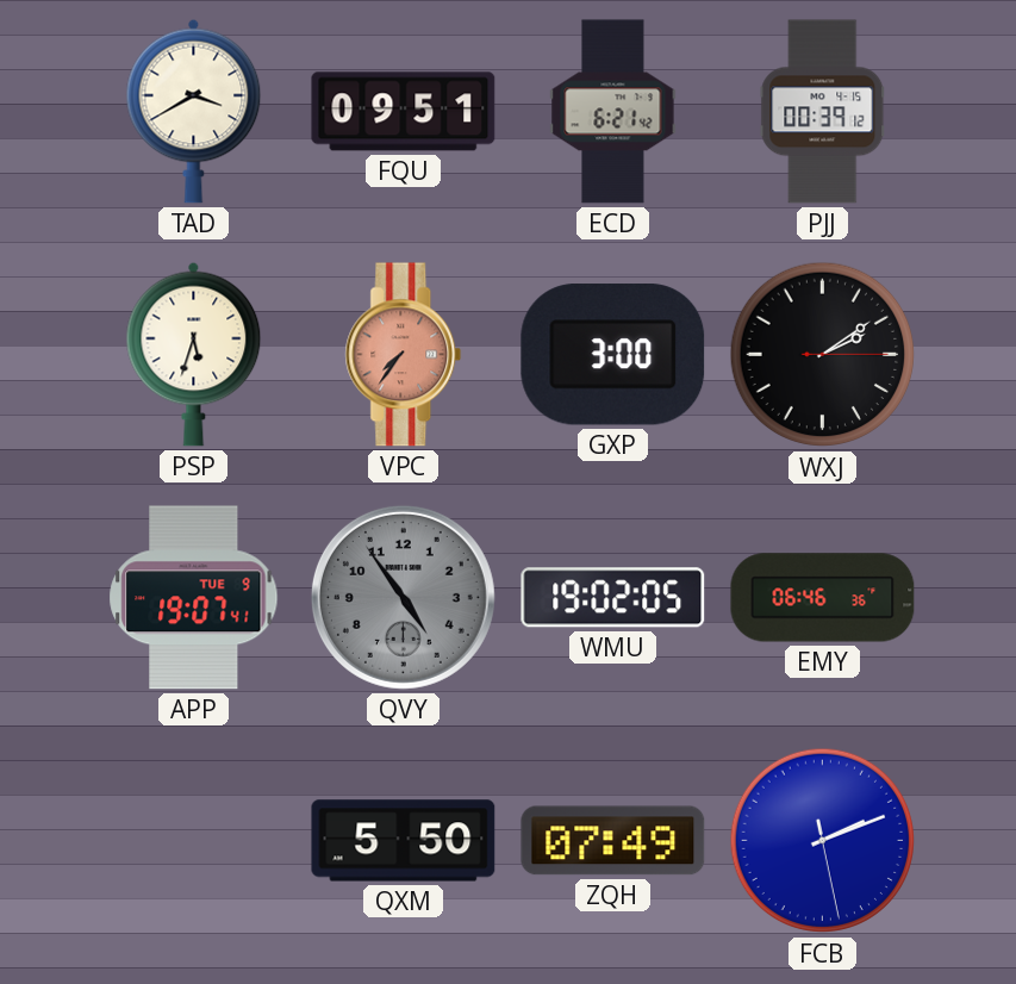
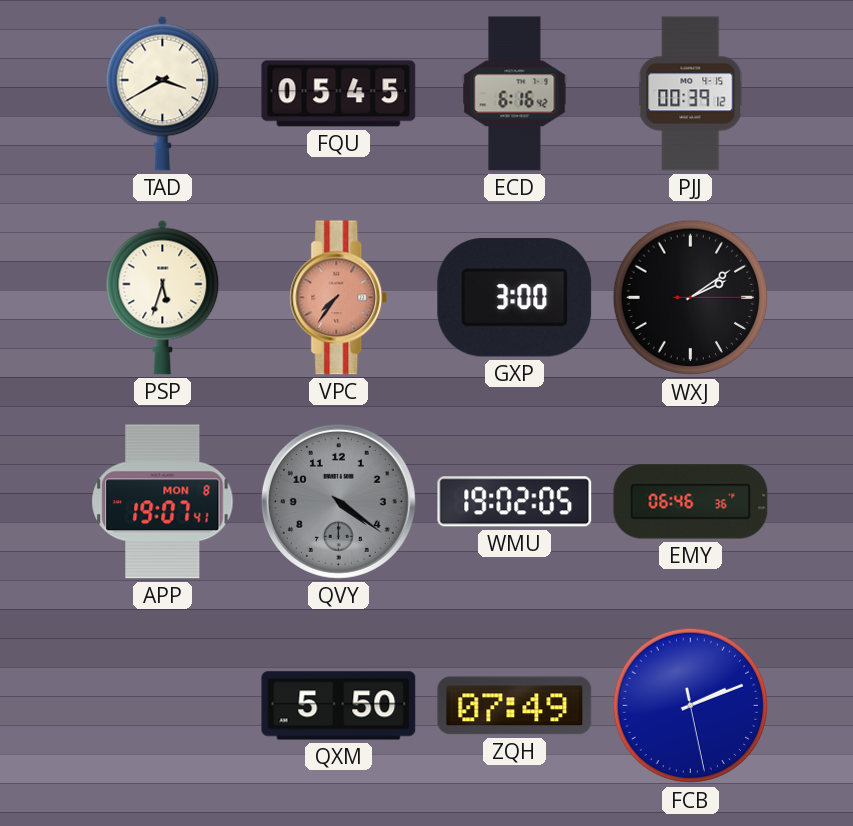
FQU: 09:51 -> 05:45
ECD: 6:21 -> 6:16
APP date: TUE 9 -> MON 8
QVY: 4:54 -> 4:21
